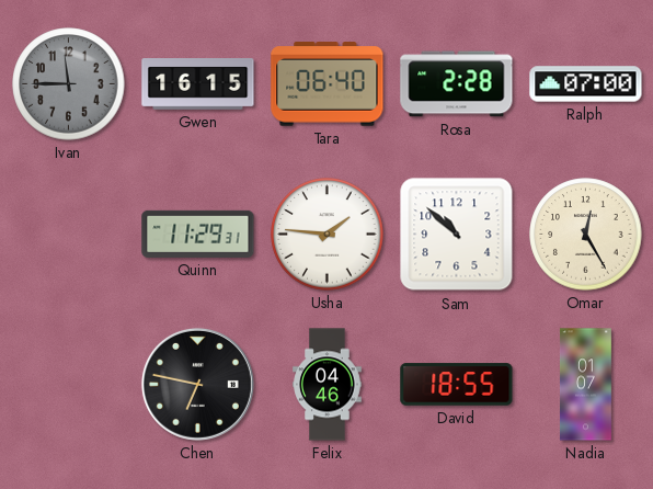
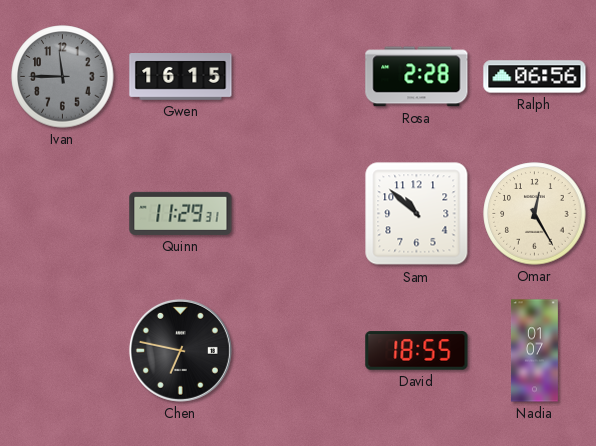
Tara: 06:40 -> none
Ralph: 07:00 -> 06:56
Usha: 1:46 -> none
Felix: 04:46 -> none
